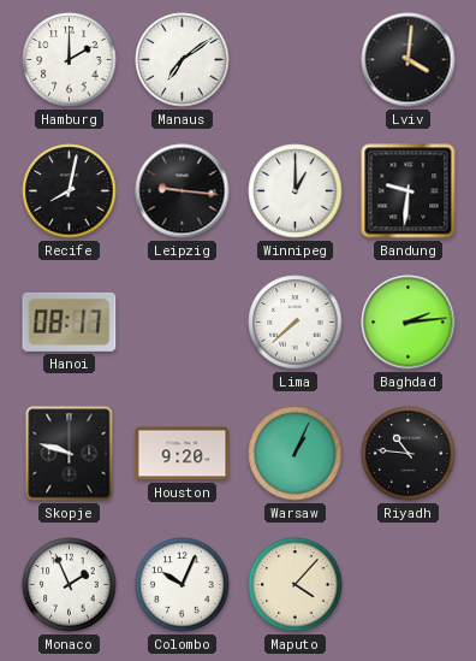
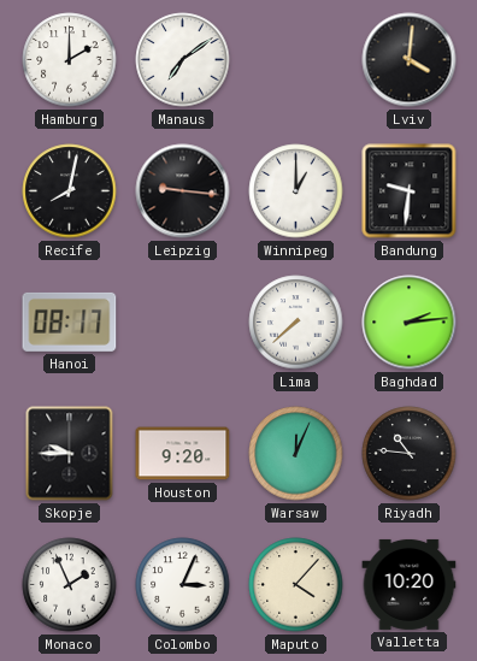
Skopje: 9:48 -> 9:45
Warsaw: 1:04 -> 12:04
Colombo: 10:04 -> 3:04
Valletta: none -> 10:20
